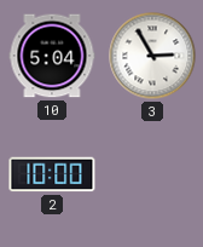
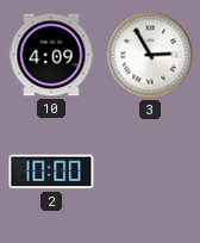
10: 5:04 -> 4:09
